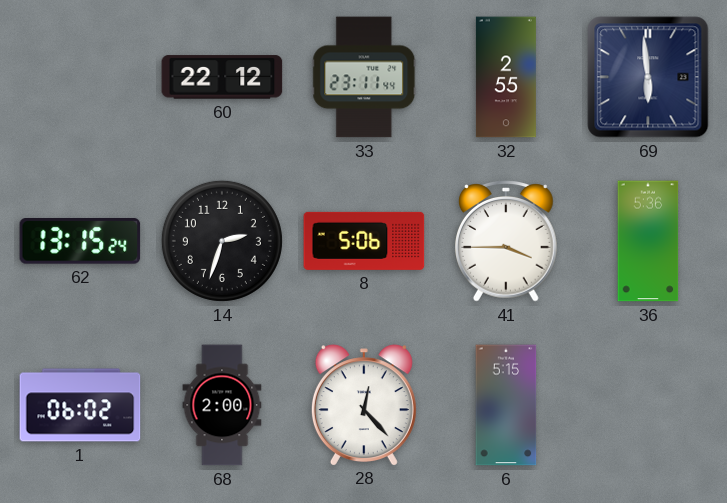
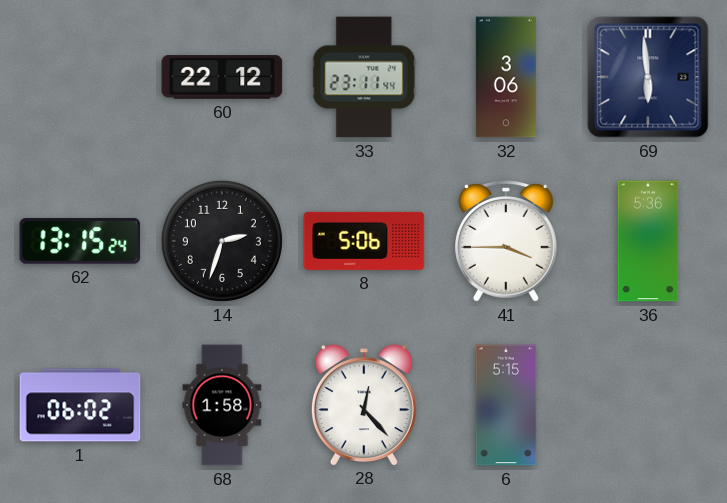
32: 2:55 -> 3:06
68: 2:00 -> 1:58
